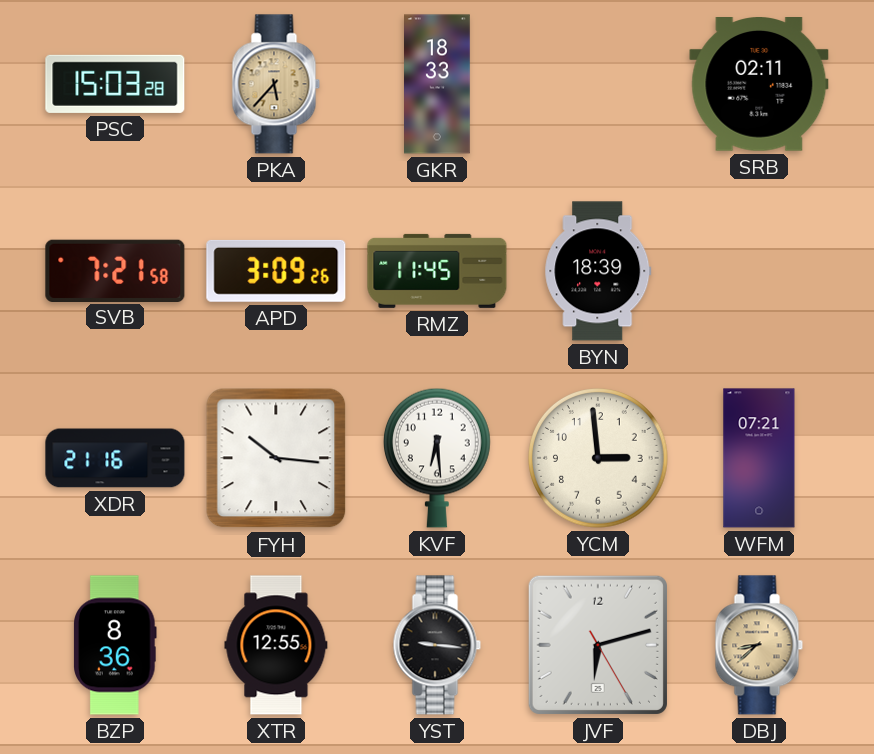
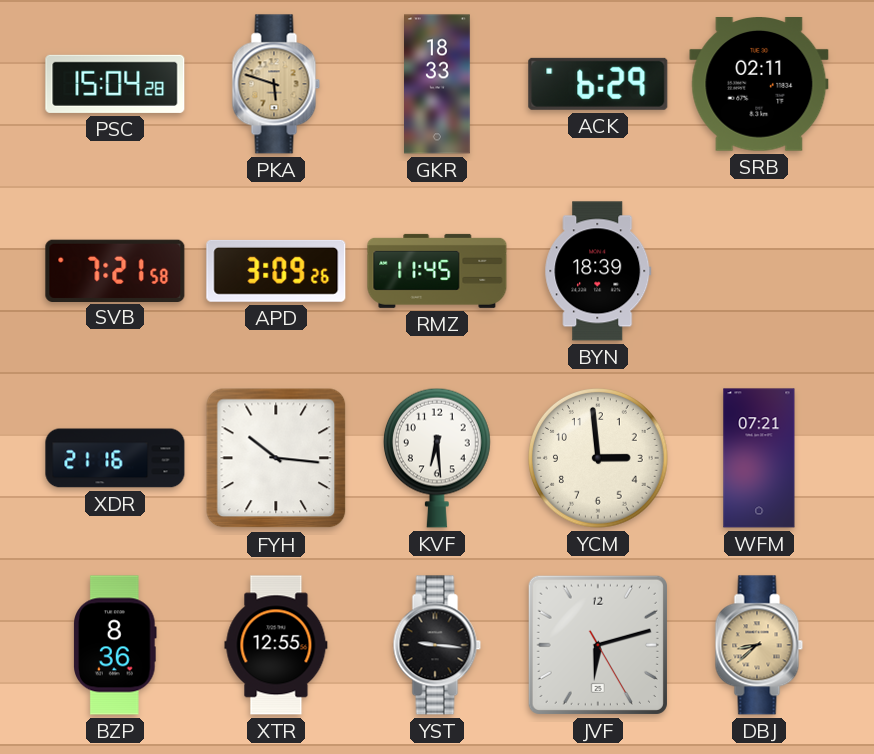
PSC: 15:03 -> 15:04
PKA: 5:37 -> 5:48
ACK: none -> 6:29
